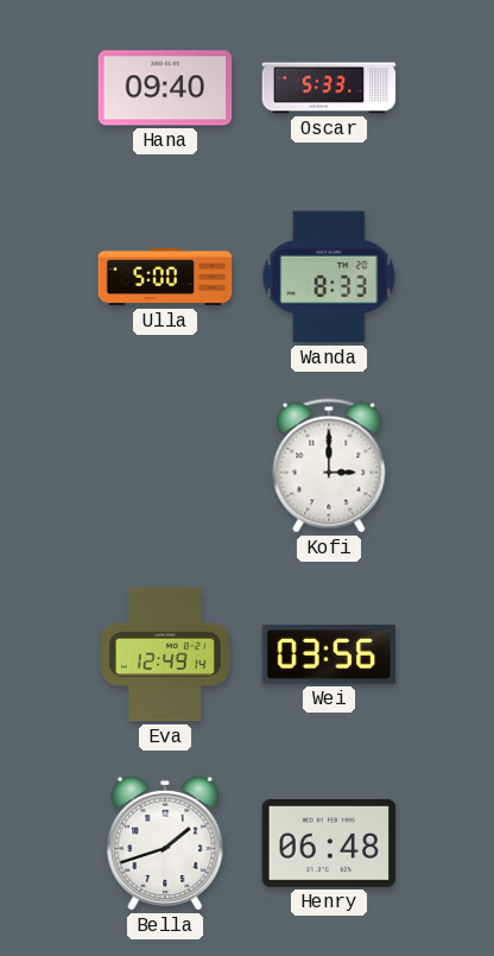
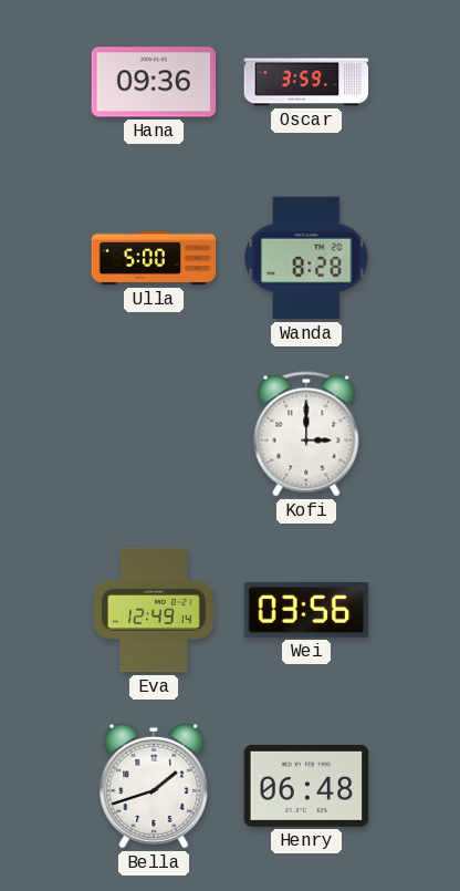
Hana: 09:40 -> 09:36
Oscar: 5:33 -> 3:59
Wanda: 8:33 -> 8:28
